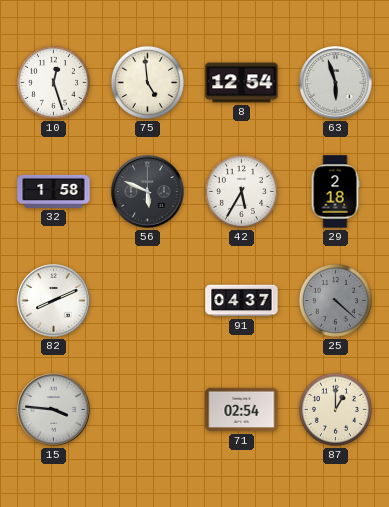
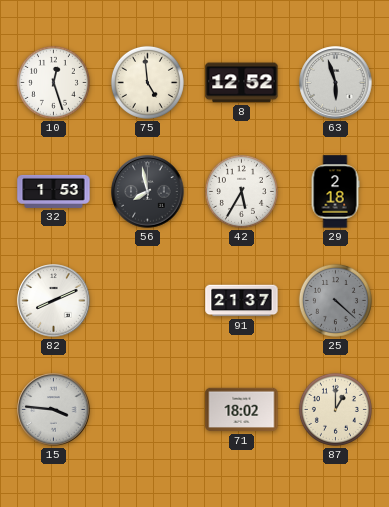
8: 12:54 -> 12:52
32: 1:58 -> 1:53
56: 5:49 -> 7:58
91: 04:37 -> 21:37
71: 02:54 -> 18:02
